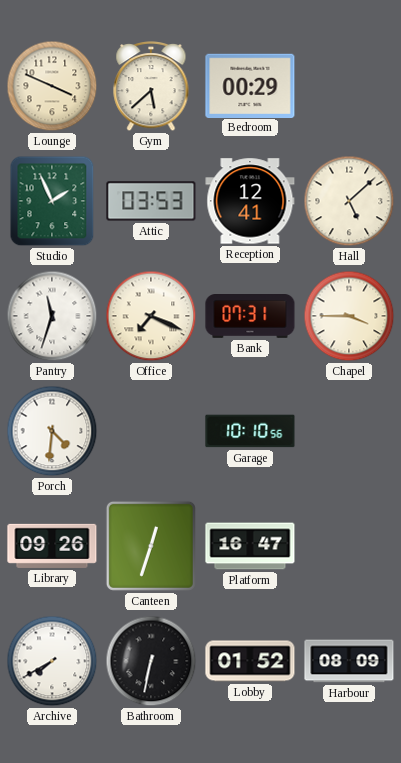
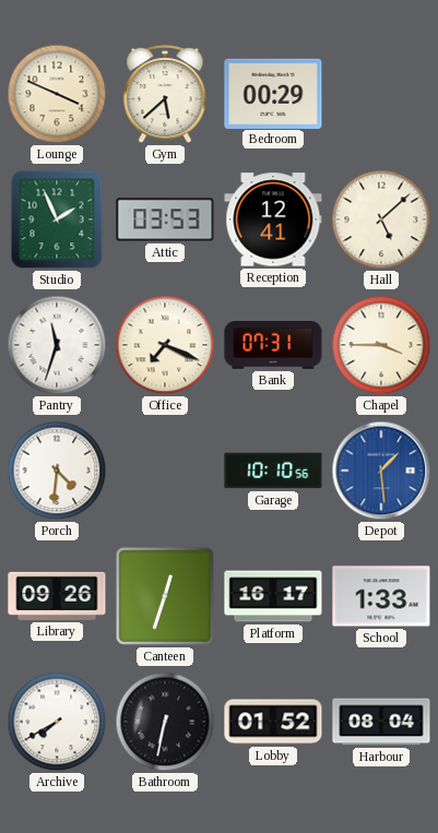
Depot: none -> 1:29
Platform: 16:47 -> 16:17
School: none -> 1:33
Harbour: 08:09 -> 08:04
